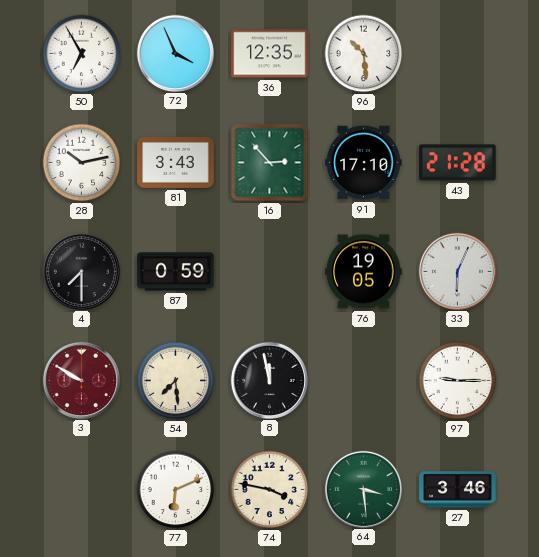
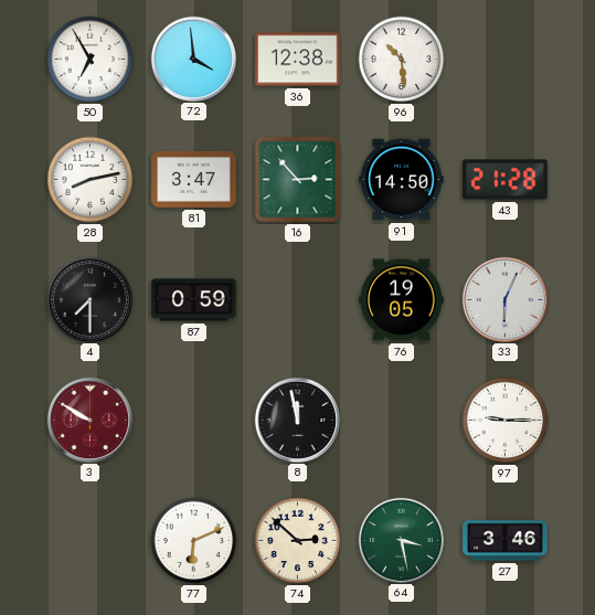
72: 3:56 -> 3:59
36: 12:35 -> 12:38
28: 10:13 -> 8:13
81: 3:43 -> 3:47
91: 17:10 -> 14:50
54: 7:29 -> none
74: 3:47 -> 2:52
64: 3:29 -> 3:28
